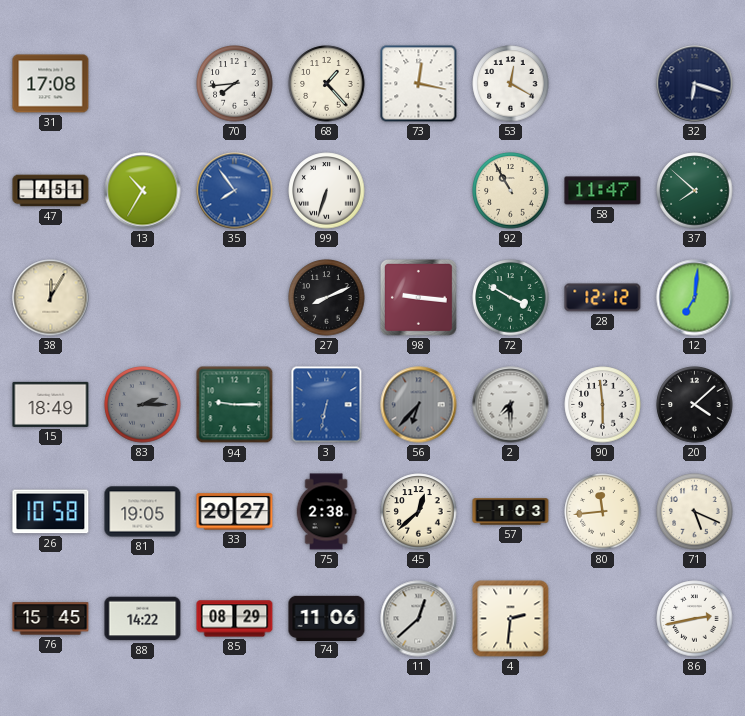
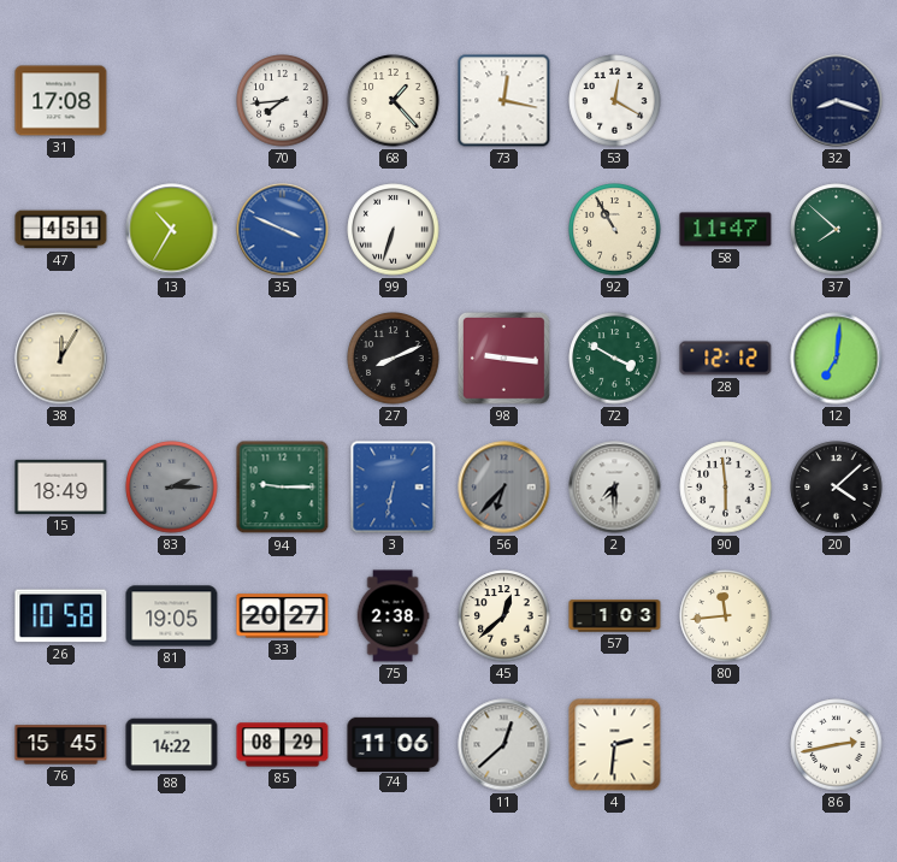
32: 6:18 -> 8:18
35: 7:54 -> 3:49
71: 5:19 -> none
